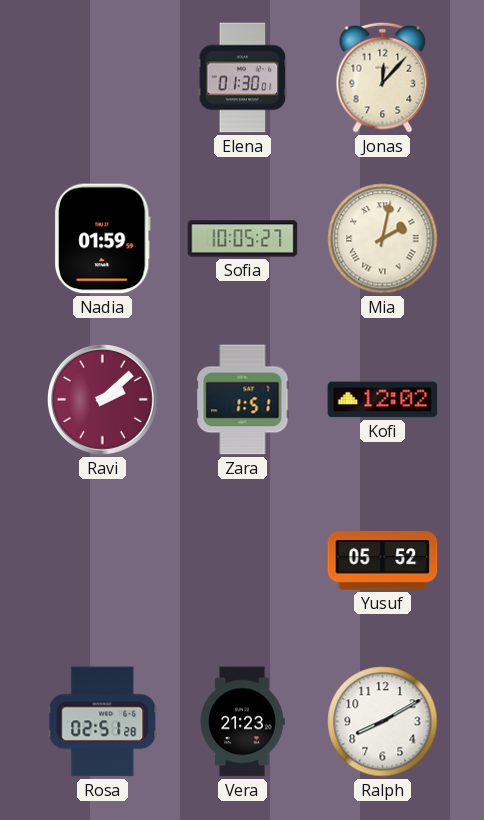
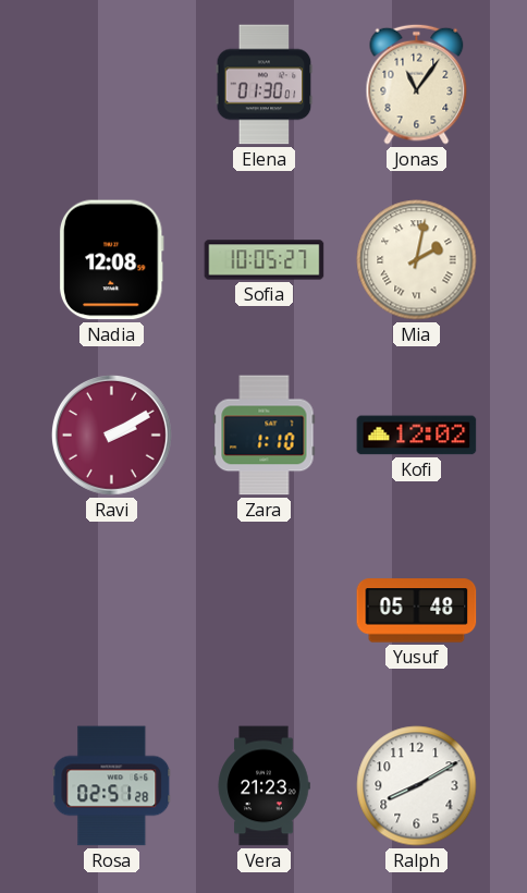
Jonas: 12:07 -> 11:06
Nadia: 01:59 -> 12:08
Ravi: 2:08 -> 2:10
Zara: 1:51 -> 1:10
Yusuf: 05:52 -> 05:48
